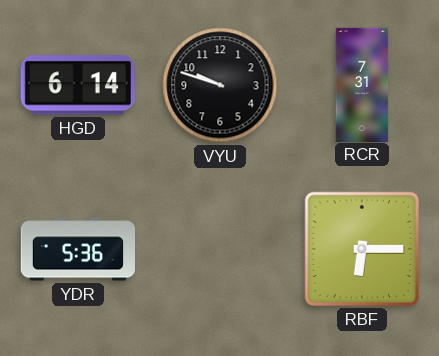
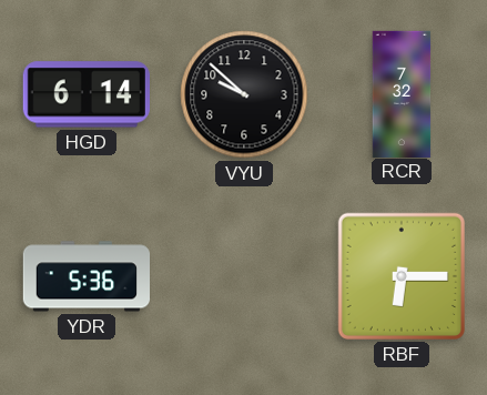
VYU: 9:48 -> 9:52
RCR: 7:31 -> 7:32
